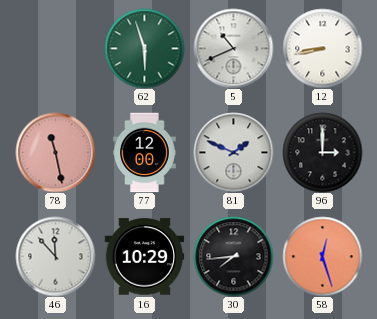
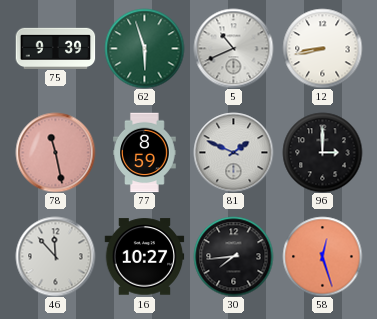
75: none -> 9:39
77: 12:00 -> 8:59
16: 10:29 -> 10:27
